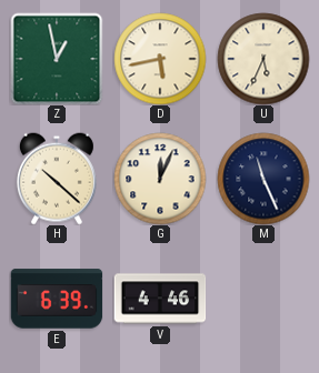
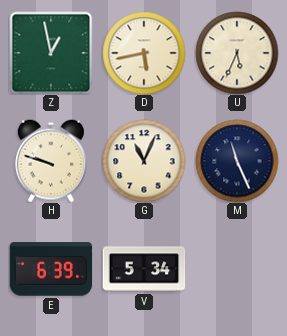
H: 10:22 -> 9:48
G: 12:04 -> 11:04
V: 4:46 -> 5:34
